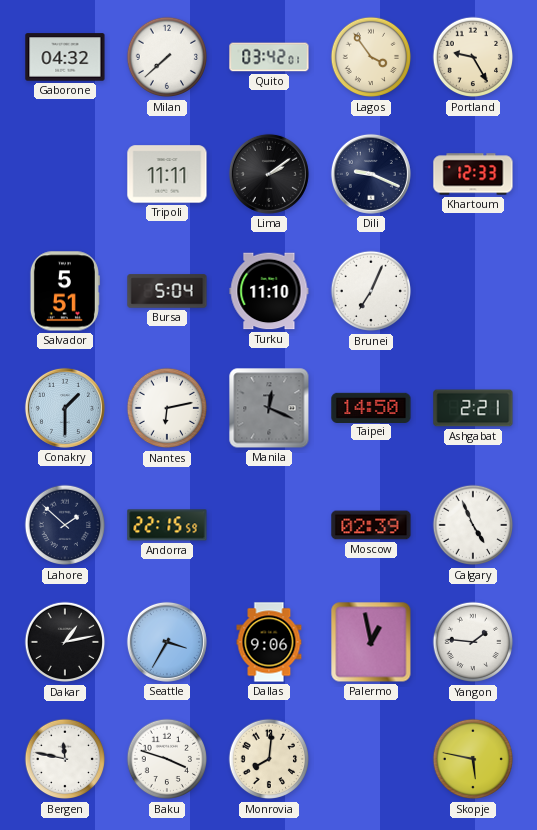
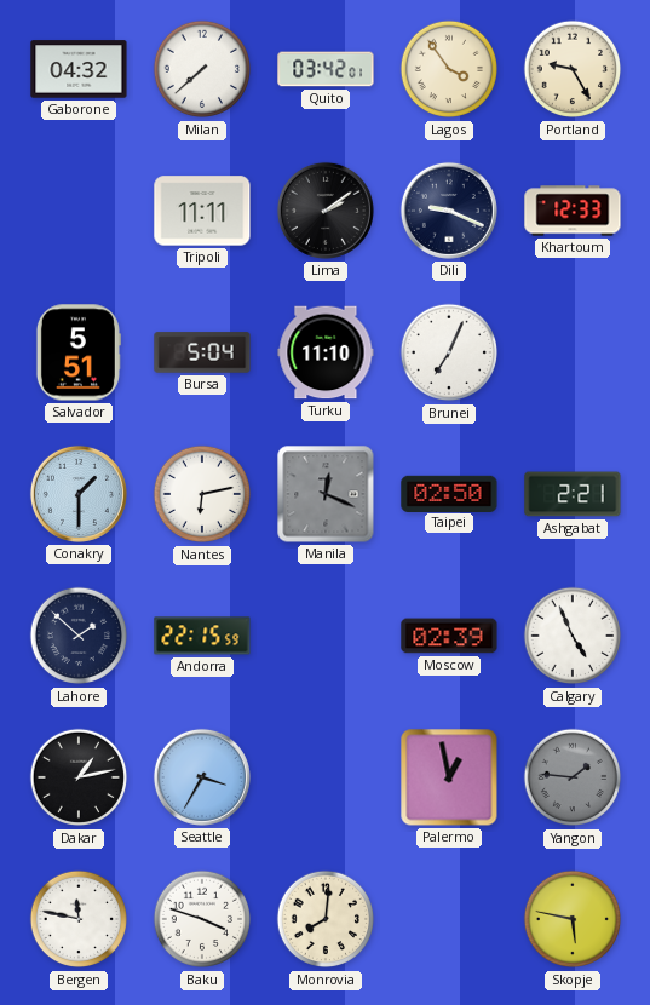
Taipei: 14:50 -> 02:50
Dallas: 9:06 -> none
Yangon dial: white -> grey
